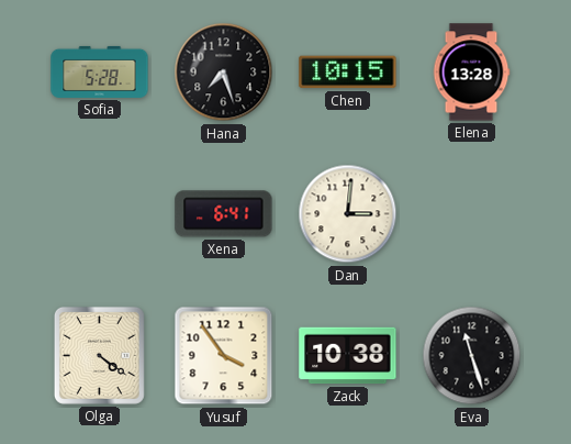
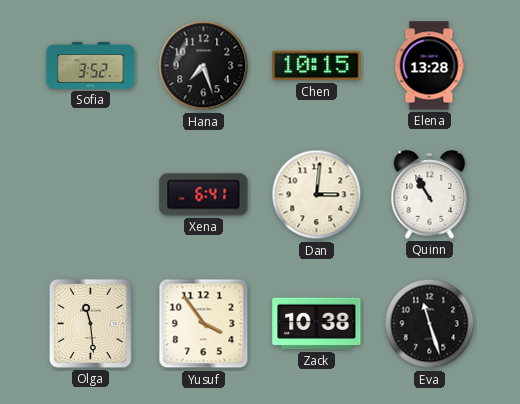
Sofia: 5:28 -> 3:52
Quinn: none -> 10:55
Olga: 4:21 -> 11:29
